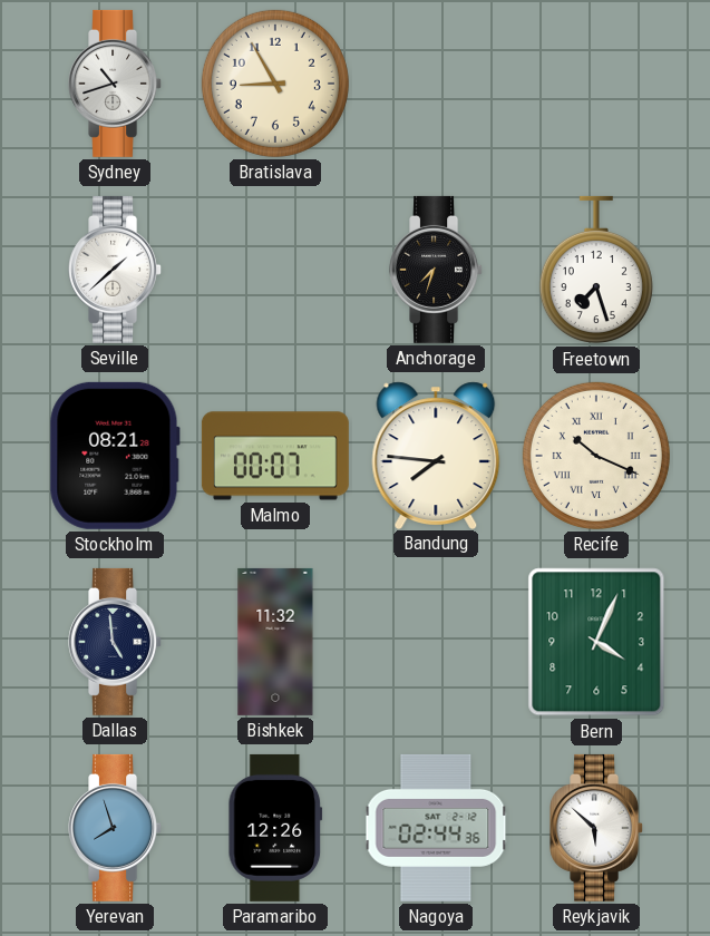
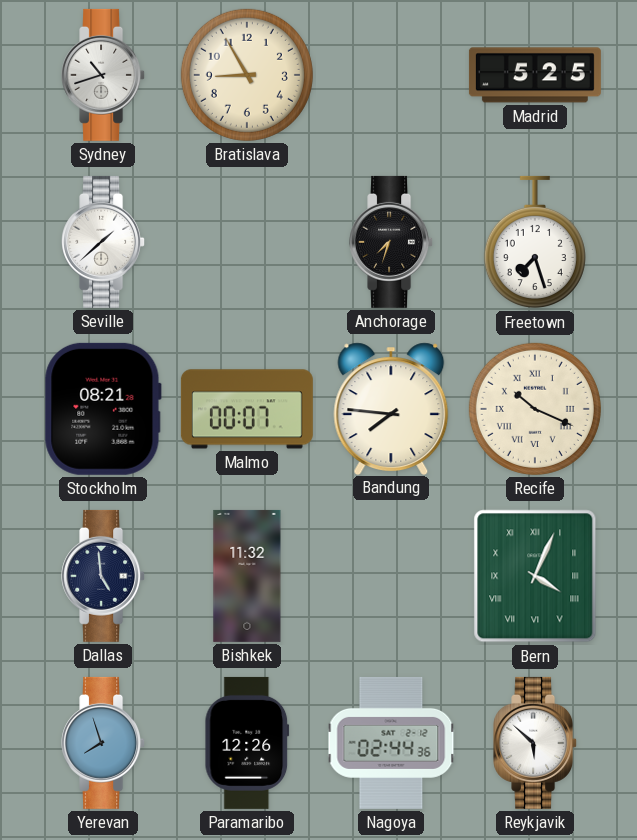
Madrid: none -> 5:25
Bern numerals: Arabic -> Roman
